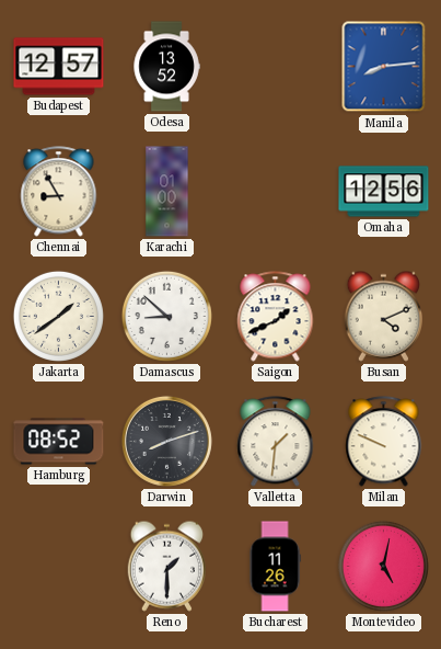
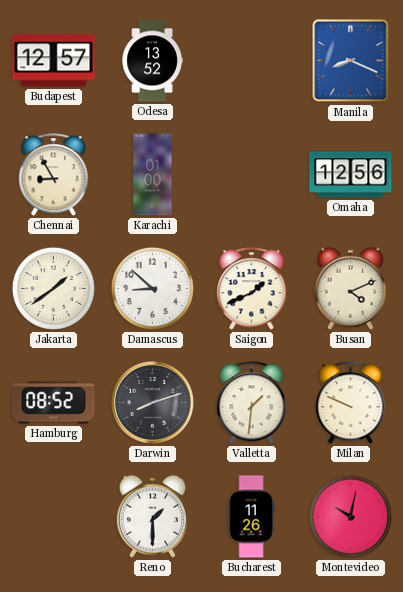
Manila: 8:14 -> 8:19
Montevideo: 5:02 -> 10:02
